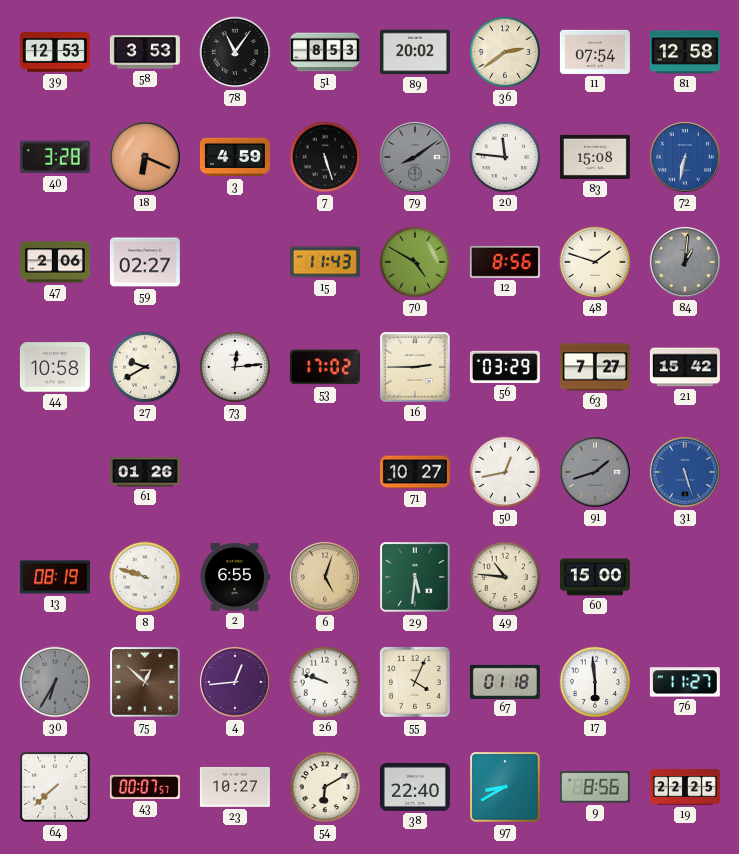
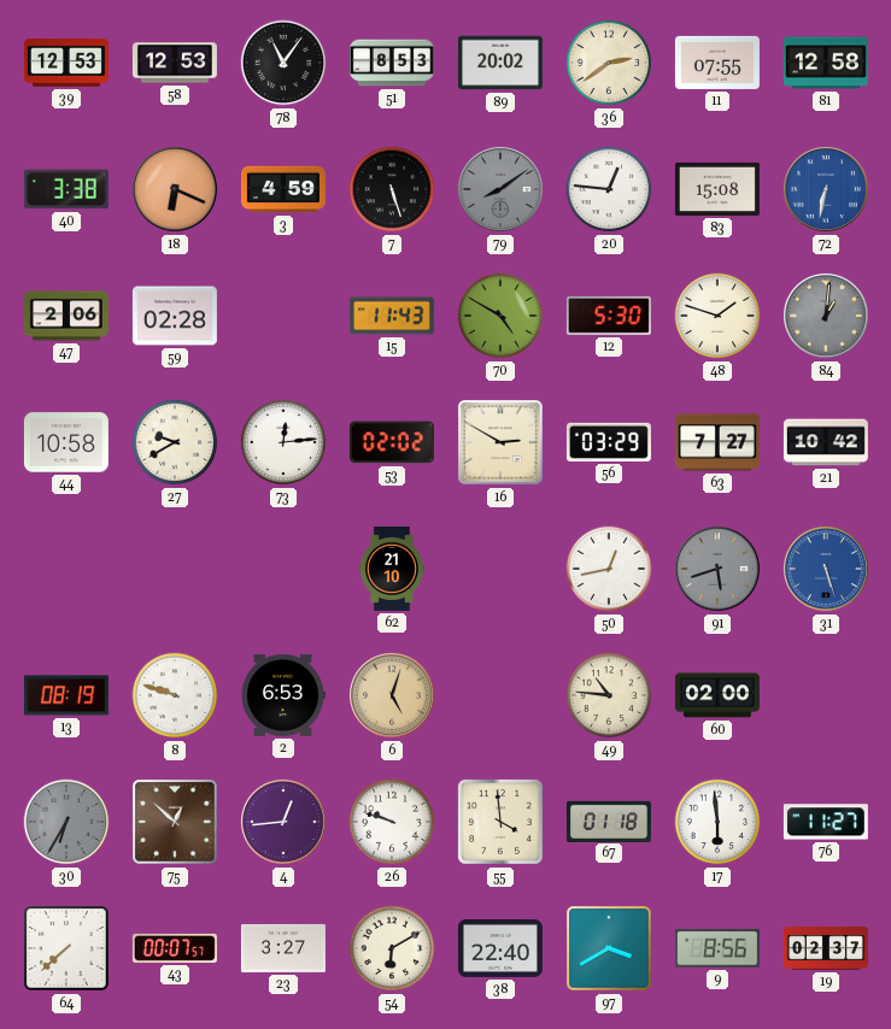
58: 3:53 -> 12:53
11: 07:54 -> 07:55
40: 3:28 -> 3:38
20: 11:46 -> 12:46
59: 02:27 -> 02:28
12: 8:56 -> 5:30
53: 17:02 -> 02:02
16: 2:45 -> 2:50
21: 15:42 -> 10:42
61: 01:26 -> none
62: none -> 21:10
71: 10:27 -> none
91: 1:42 -> 5:42
2: 6:55 -> 6:53
29: 5:31 -> none
60: 15:00 -> 02:00
55: 4:04 -> 3:59
23: 10:27 -> 3:27
97: 8:40 -> 3:40
19: 22:25 -> 02:37
